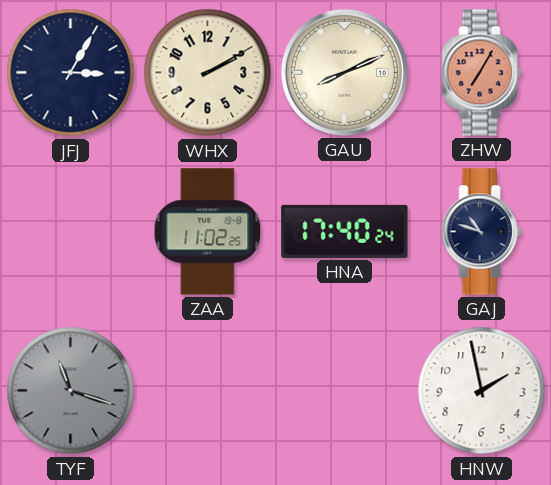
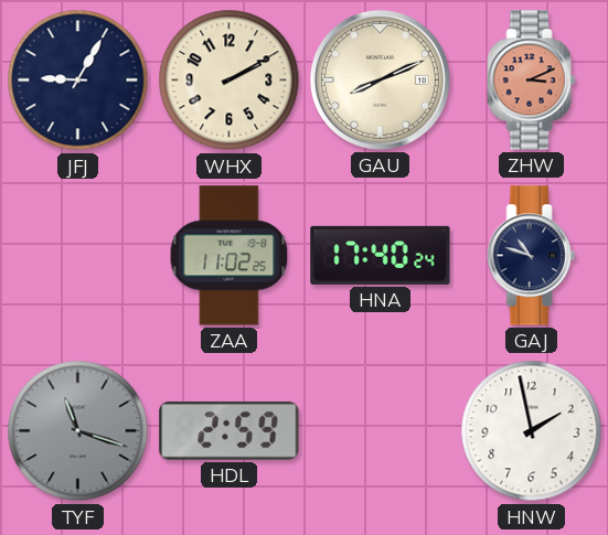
JFJ: 3:05 -> 9:05
ZHW: 7:05 -> 3:11
HDL: none -> 2:59
